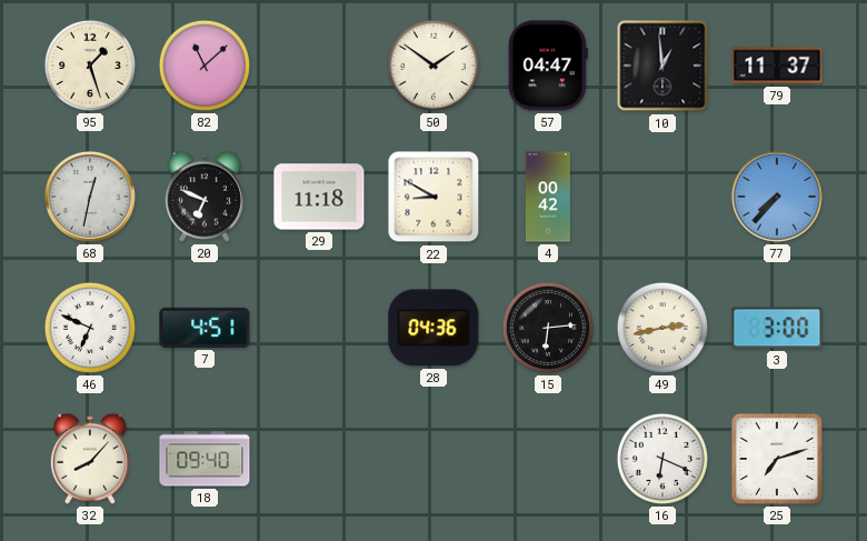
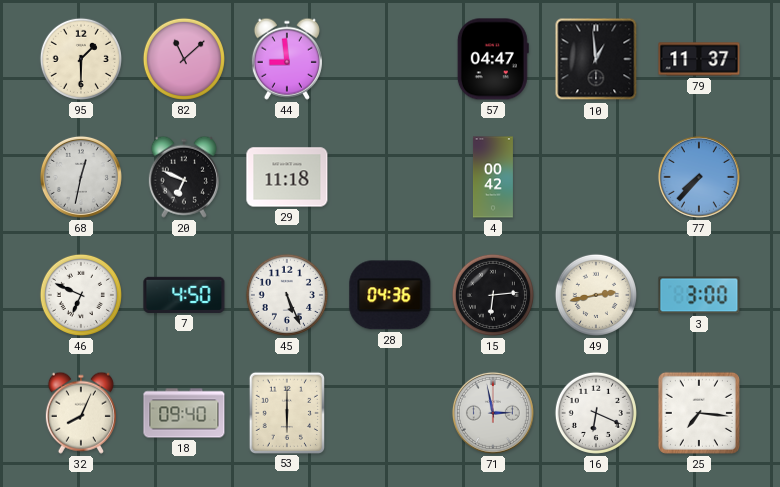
95: 1:27 -> 1:30
44: none -> 8:59
50: 1:51 -> none
22: 8:50 -> none
7: 4:51 -> 4:50
45: none -> 5:26
32: 8:07 -> 8:04
53: none -> 6:00
71: none -> 2:58
25: 7:12 -> 7:16
